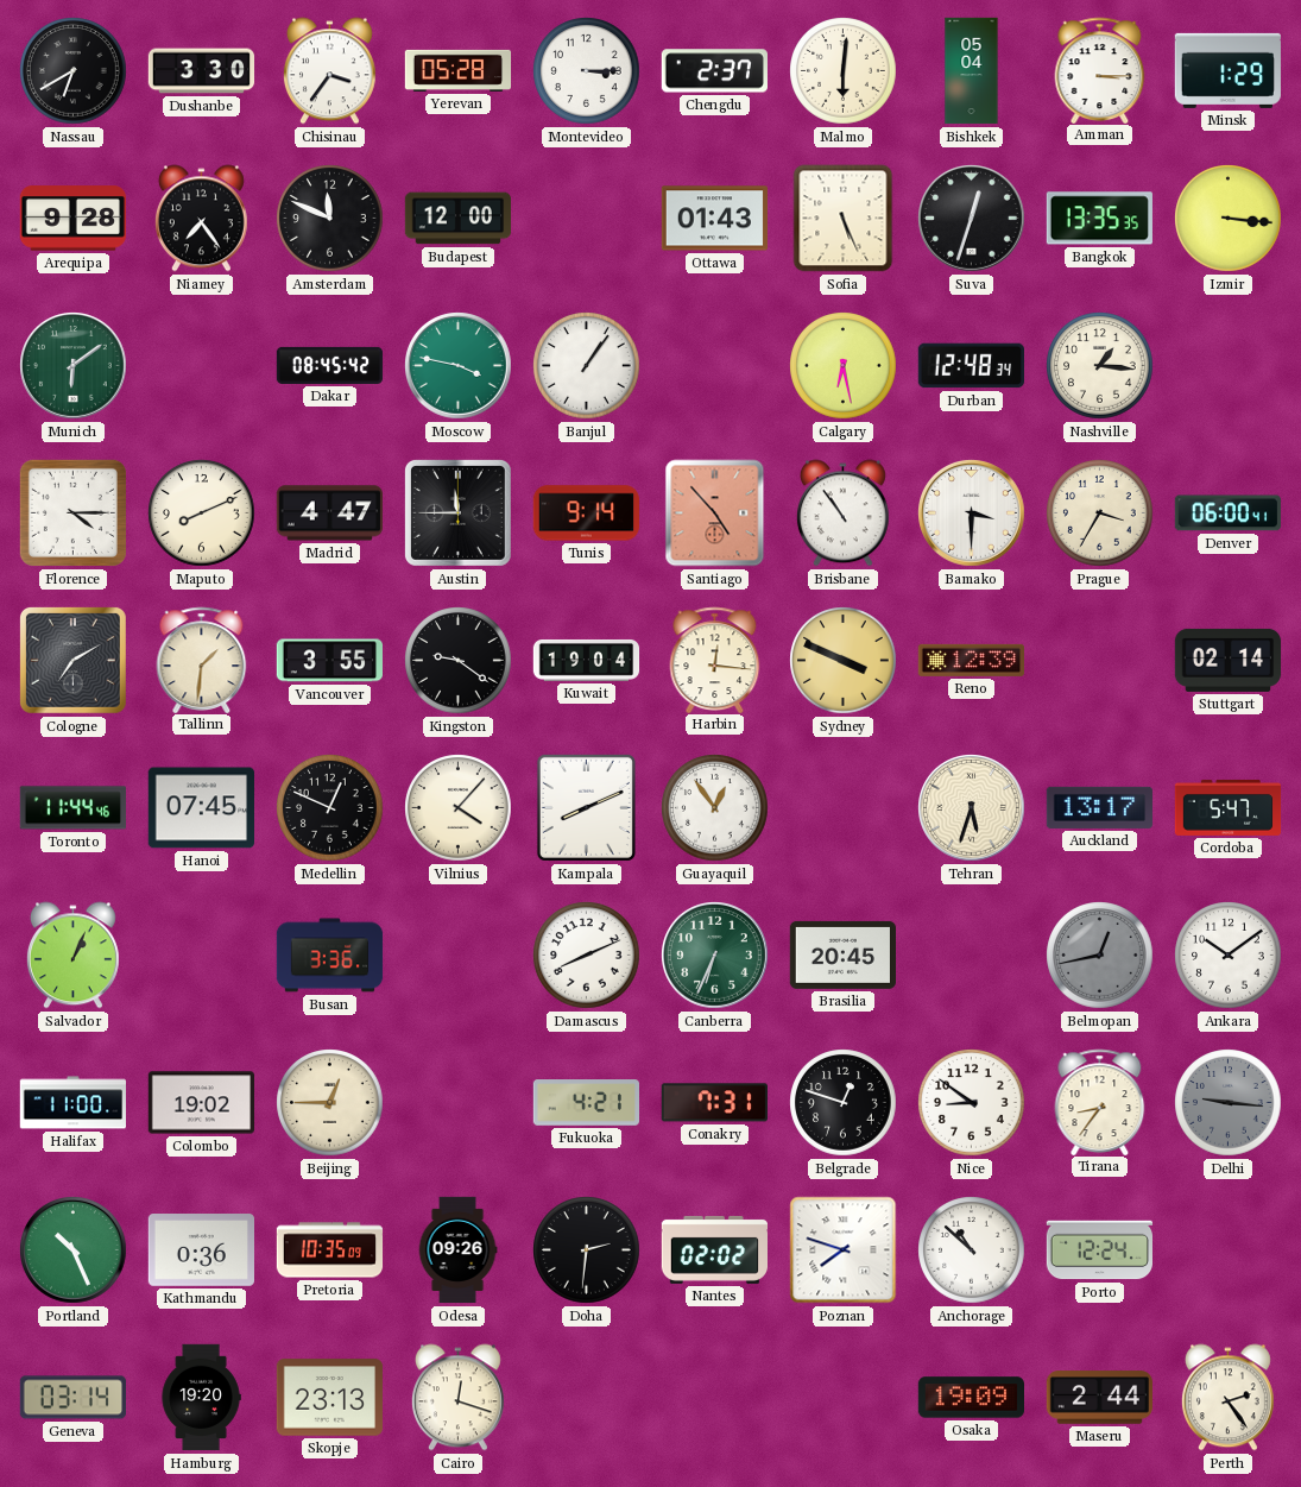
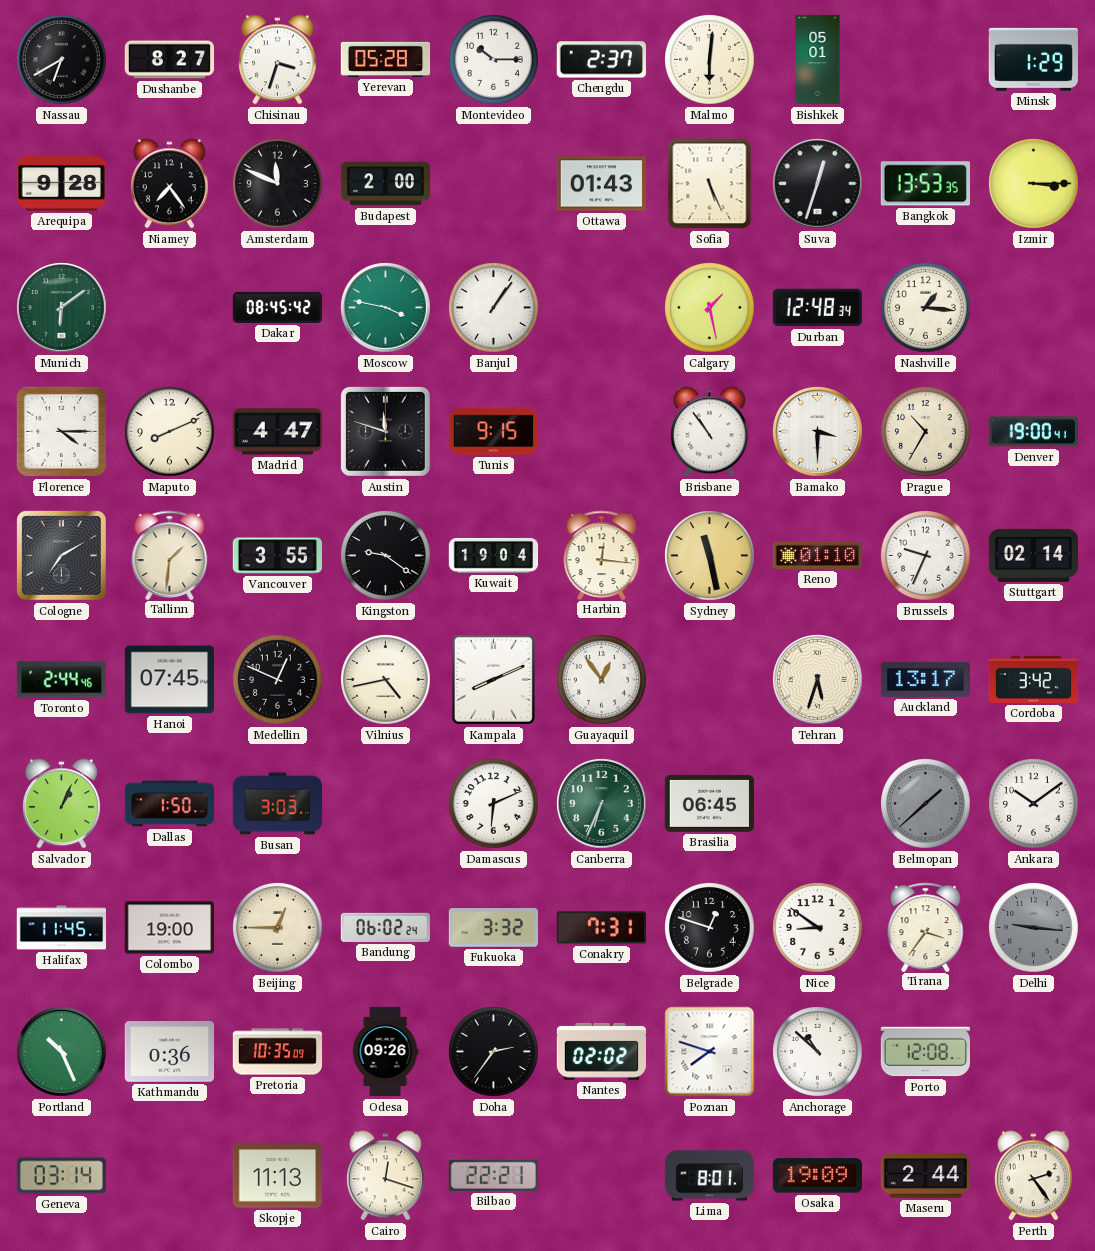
Dushanbe: 3:30 -> 8:27
Chisinau: 3:36 -> 3:33
Montevideo: 3:15 -> 10:15
Bishkek: 05:04 -> 05:01
Amman: 3:15 -> none
Budapest: 12:00 -> 2:00
Bangkok: 13:35 -> 13:53
Izmir: 3:16 -> 3:15
Calgary: 6:28 -> 1:28
Austin: 11:45 -> 11:48
Tunis: 9:14 -> 9:15
Santiago: 4:53 -> none
Prague: 3:35 -> 10:35
Denver: 06:00 -> 19:00
Sydney: 3:49 -> 11:28
Reno: 12:39 -> 01:10
Brussels: none -> 9:34
Toronto: 11:44 -> 2:44
Vilnius: 4:07 -> 4:43
Cordoba: 5:47 -> 3:42
Dallas: none -> 1:50
Busan: 3:36 -> 3:03
Damascus: 8:11 -> 6:11
Brasilia: 20:45 -> 06:45
Belmopan: 12:43 -> 1:38
Halifax: 11:00 -> 11:45
Colombo: 19:02 -> 19:00
Bandung: none -> 06:02
Fukuoka: 4:21 -> 3:32
Tirana: 8:36 -> 3:36
Doha: 2:31 -> 2:36
Porto: 12:24 -> 12:08
Hamburg: 19:20 -> none
Skopje: 23:13 -> 11:13
Bilbao: none -> 22:21
Lima: none -> 8:01
